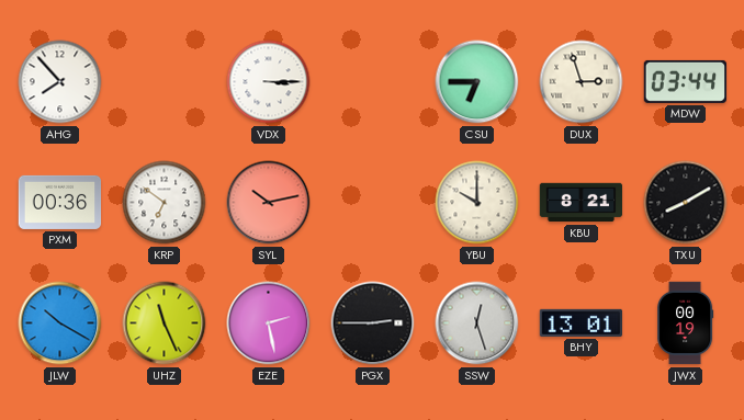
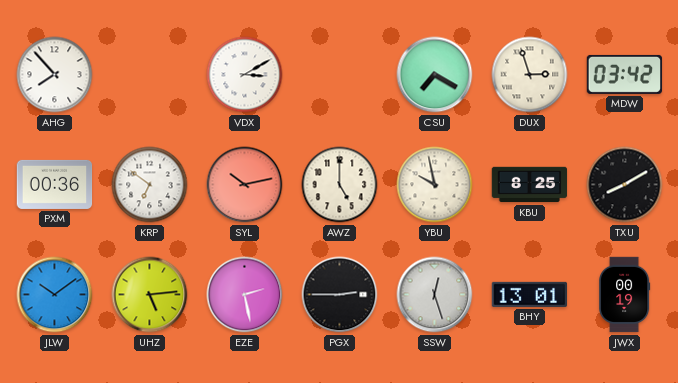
VDX: 3:15 -> 3:10
CSU: 6:45 -> 7:20
MDW: 03:44 -> 03:42
AWZ: none -> 5:00
YBU: 10:00 -> 9:58
KBU: 8:21 -> 8:25
JLW: 10:20 -> 10:09
UHZ: 11:26 -> 5:14
